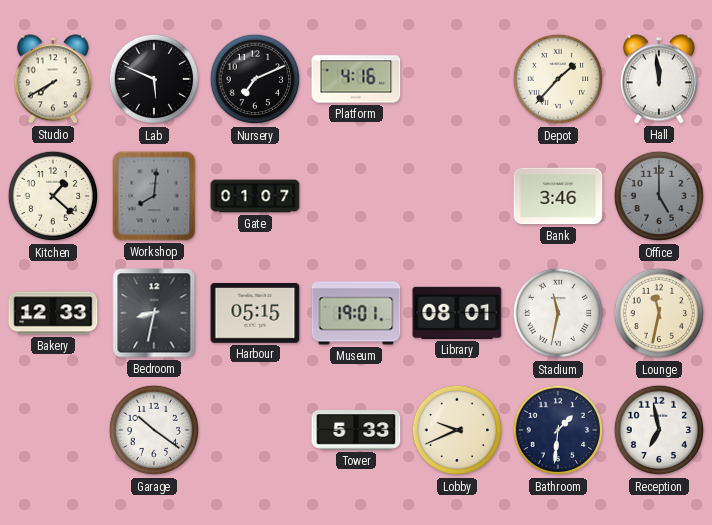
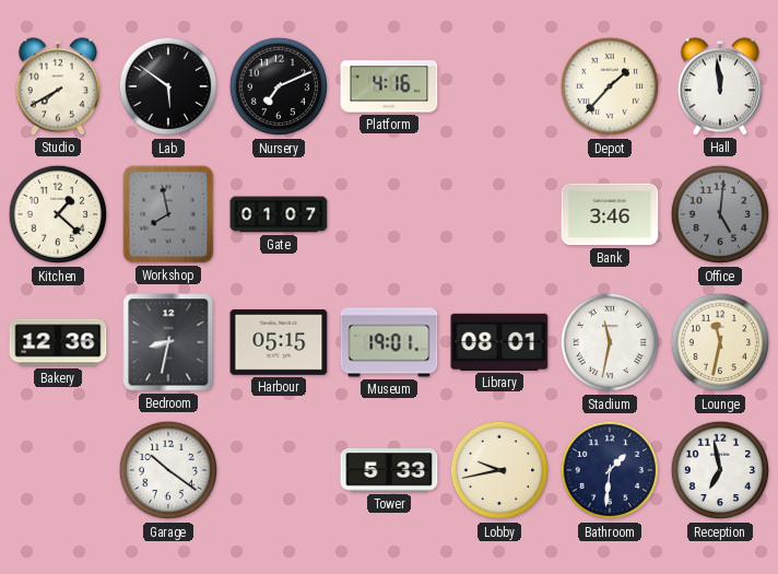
Lab: 5:49 -> 5:51
Workshop: 8:01 -> 7:58
Office: 5:00 -> 5:01
Bakery: 12:33 -> 12:36
Lobby: 9:41 -> 9:43
